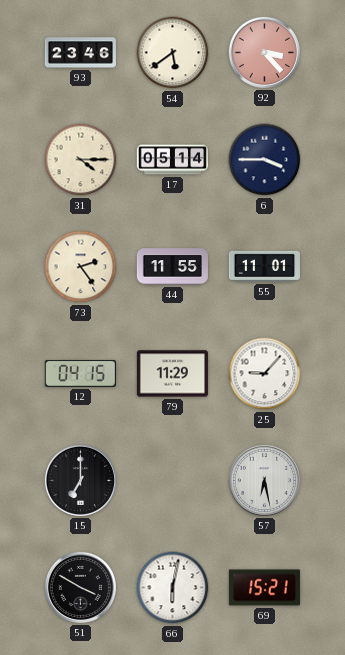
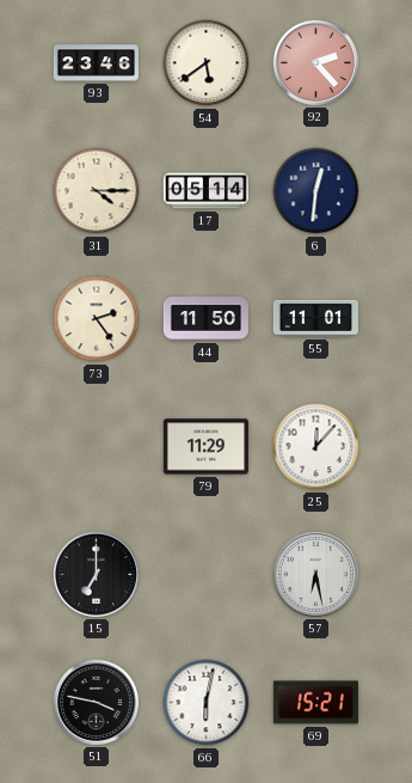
92: 3:23 -> 2:23
6: 3:45 -> 12:31
44: 11:55 -> 11:50
12: 04:15 -> none
25: 9:07 -> 12:07
51: 3:50 -> 3:47
